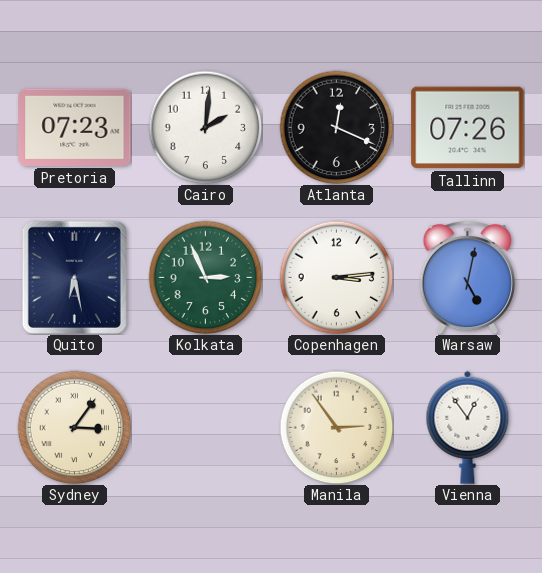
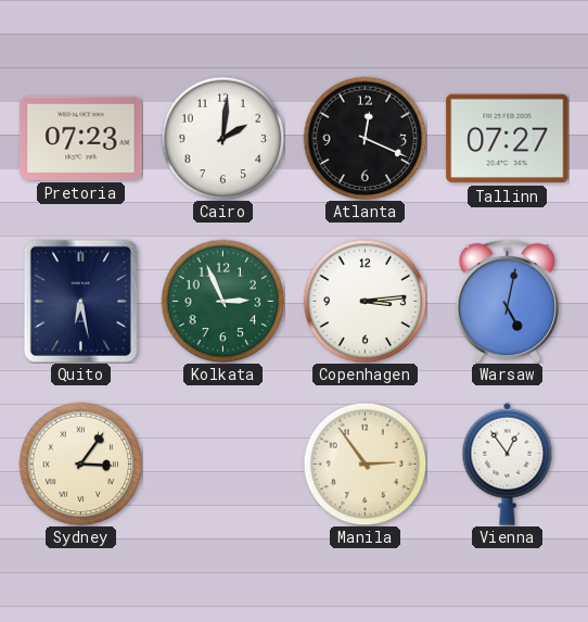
Tallinn: 07:26 -> 07:27
